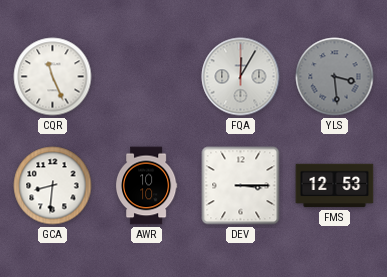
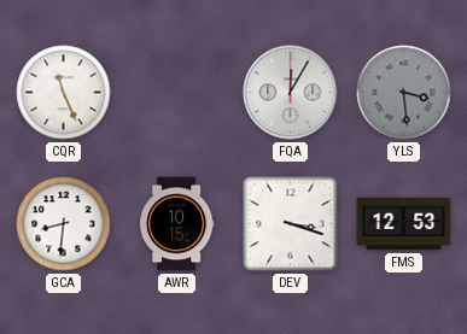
AWR: 10:10 -> 10:15
DEV: 3:15 -> 3:18
